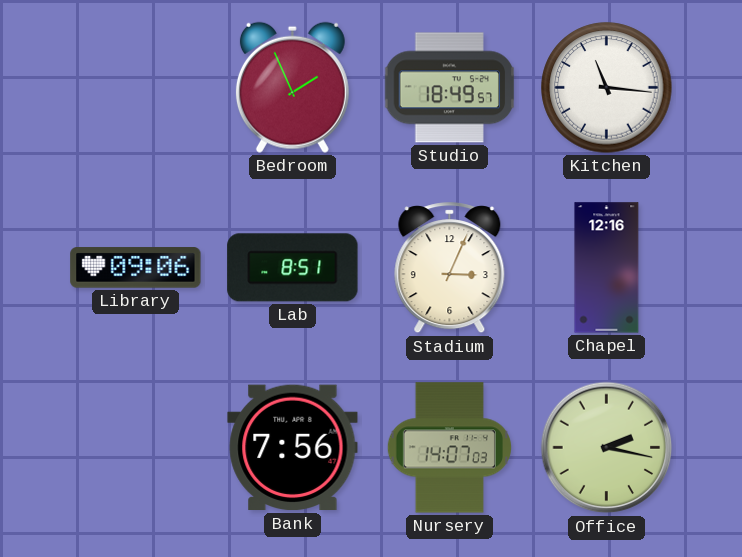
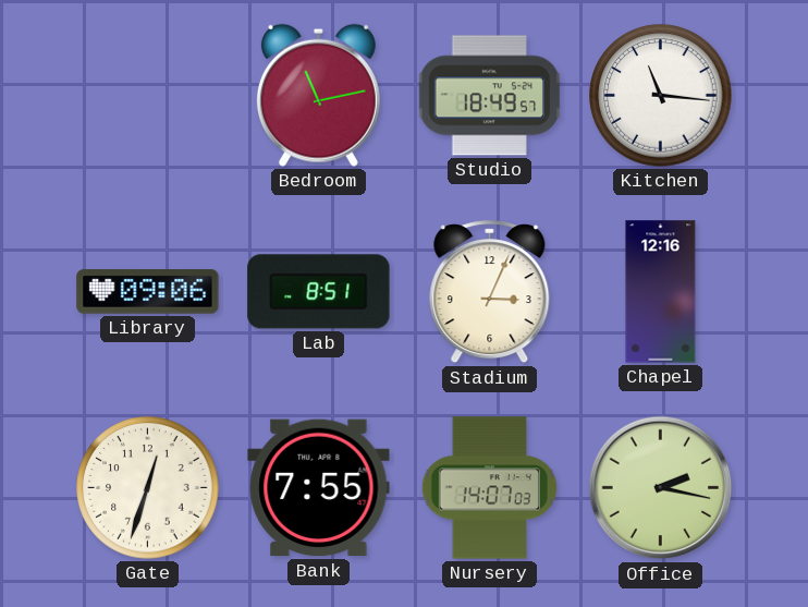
Bedroom: 1:56 -> 11:13
Gate: none -> 12:33
Bank: 7:56 -> 7:55
